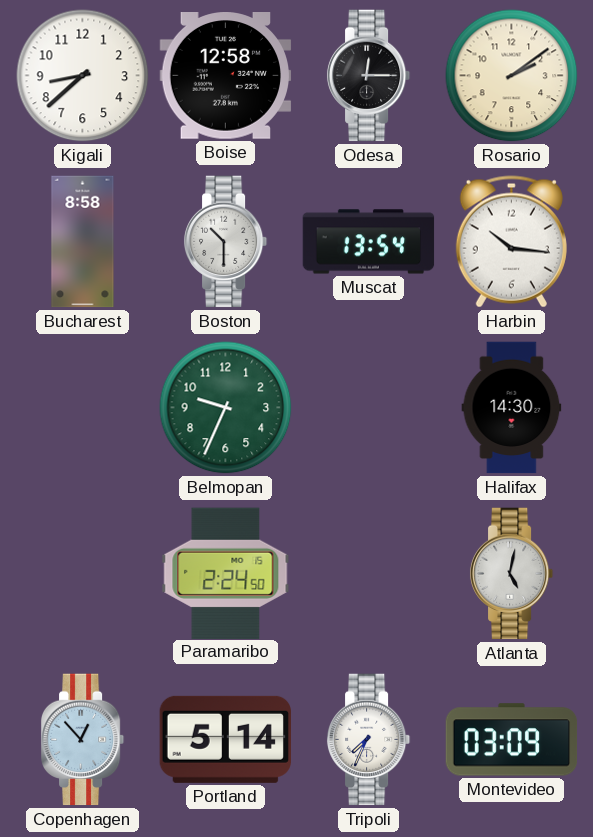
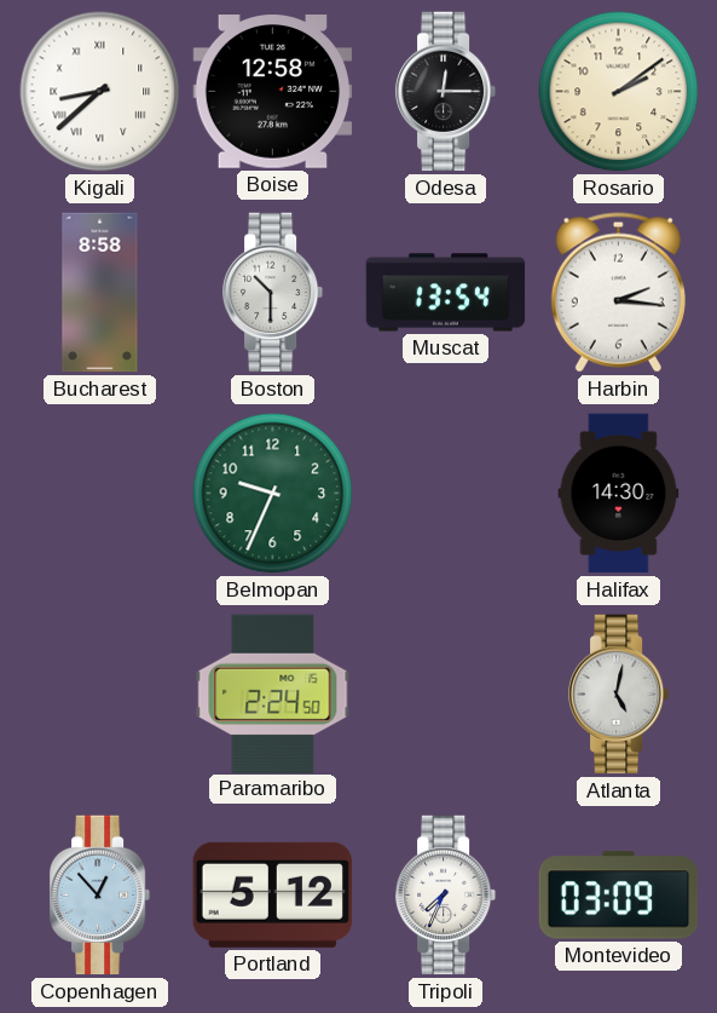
Kigali numerals: Arabic -> Roman
Harbin: 10:16 -> 2:16
Portland: 5:14 -> 5:12
